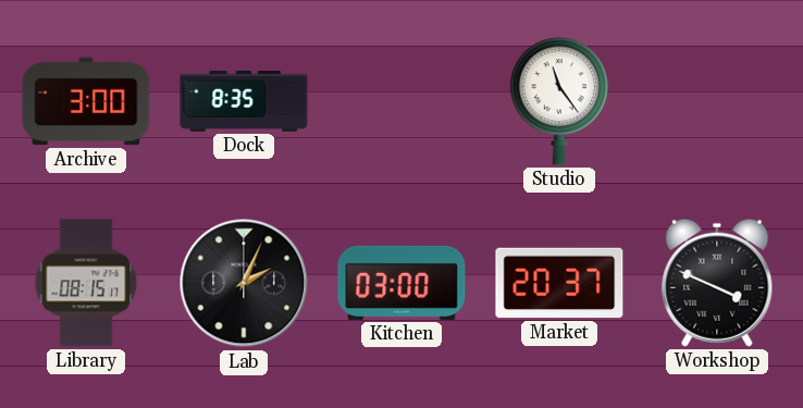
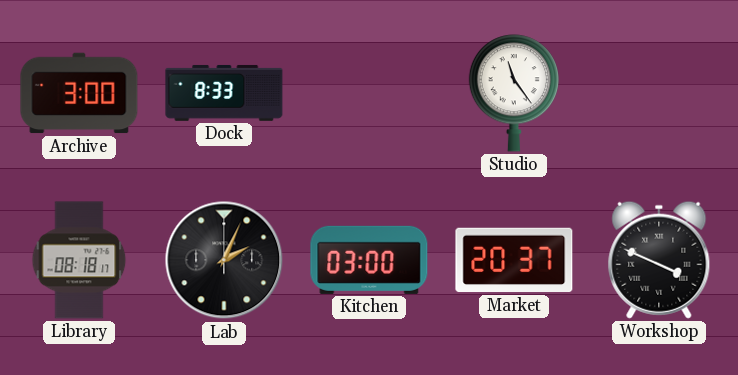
Dock: 8:35 -> 8:33
Library: 08:15 -> 08:18
